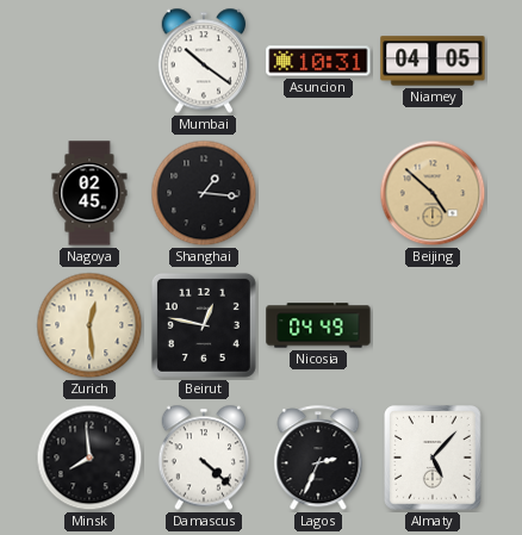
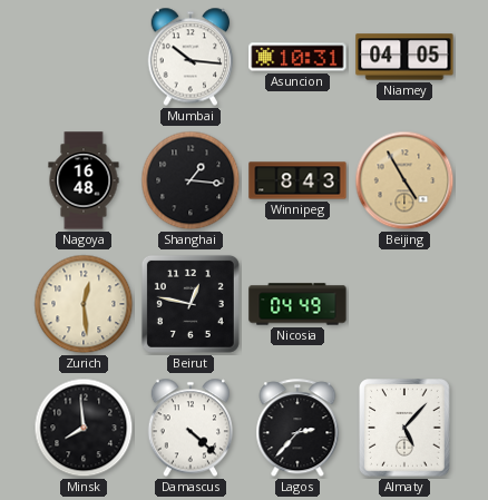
Mumbai: 10:21 -> 10:16
Nagoya: 02:45 -> 16:48
Winnipeg: none -> 8:43
Beijing: 4:52 -> 4:55
Lagos: 2:34 -> 2:37
